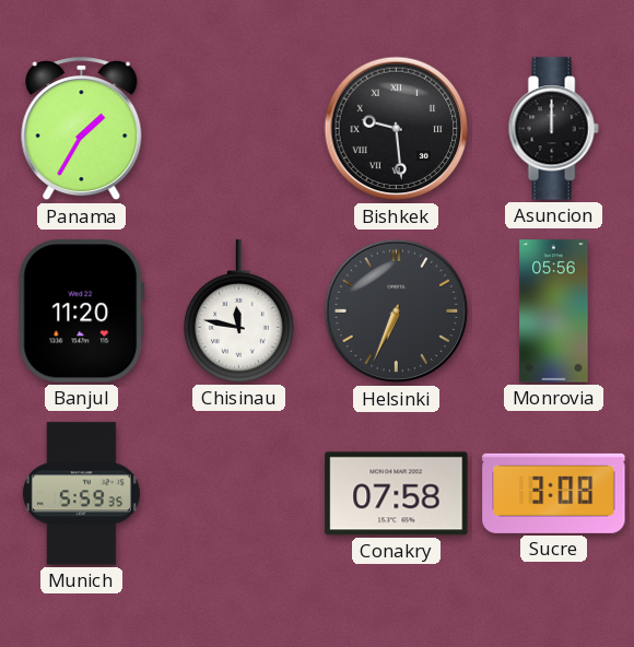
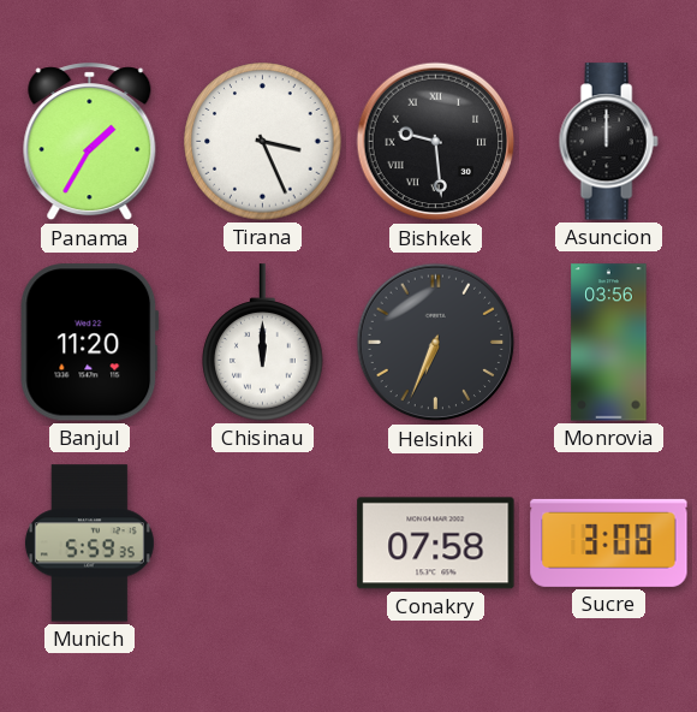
Tirana: none -> 3:26
Chisinau: 11:47 -> 12:00
Monrovia: 05:56 -> 03:56
